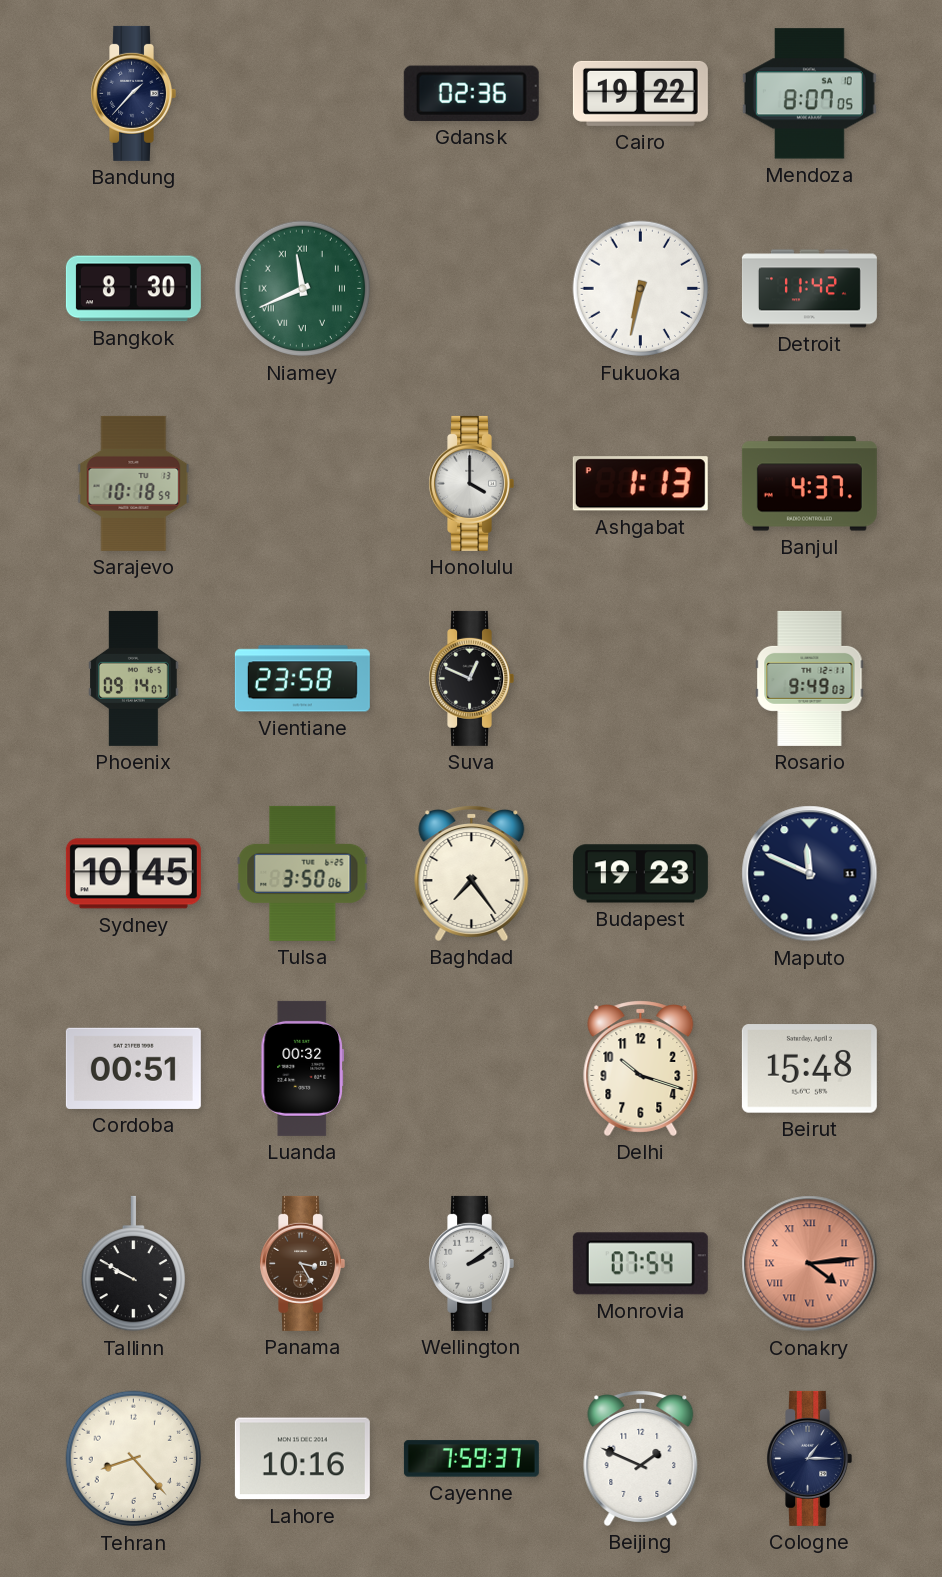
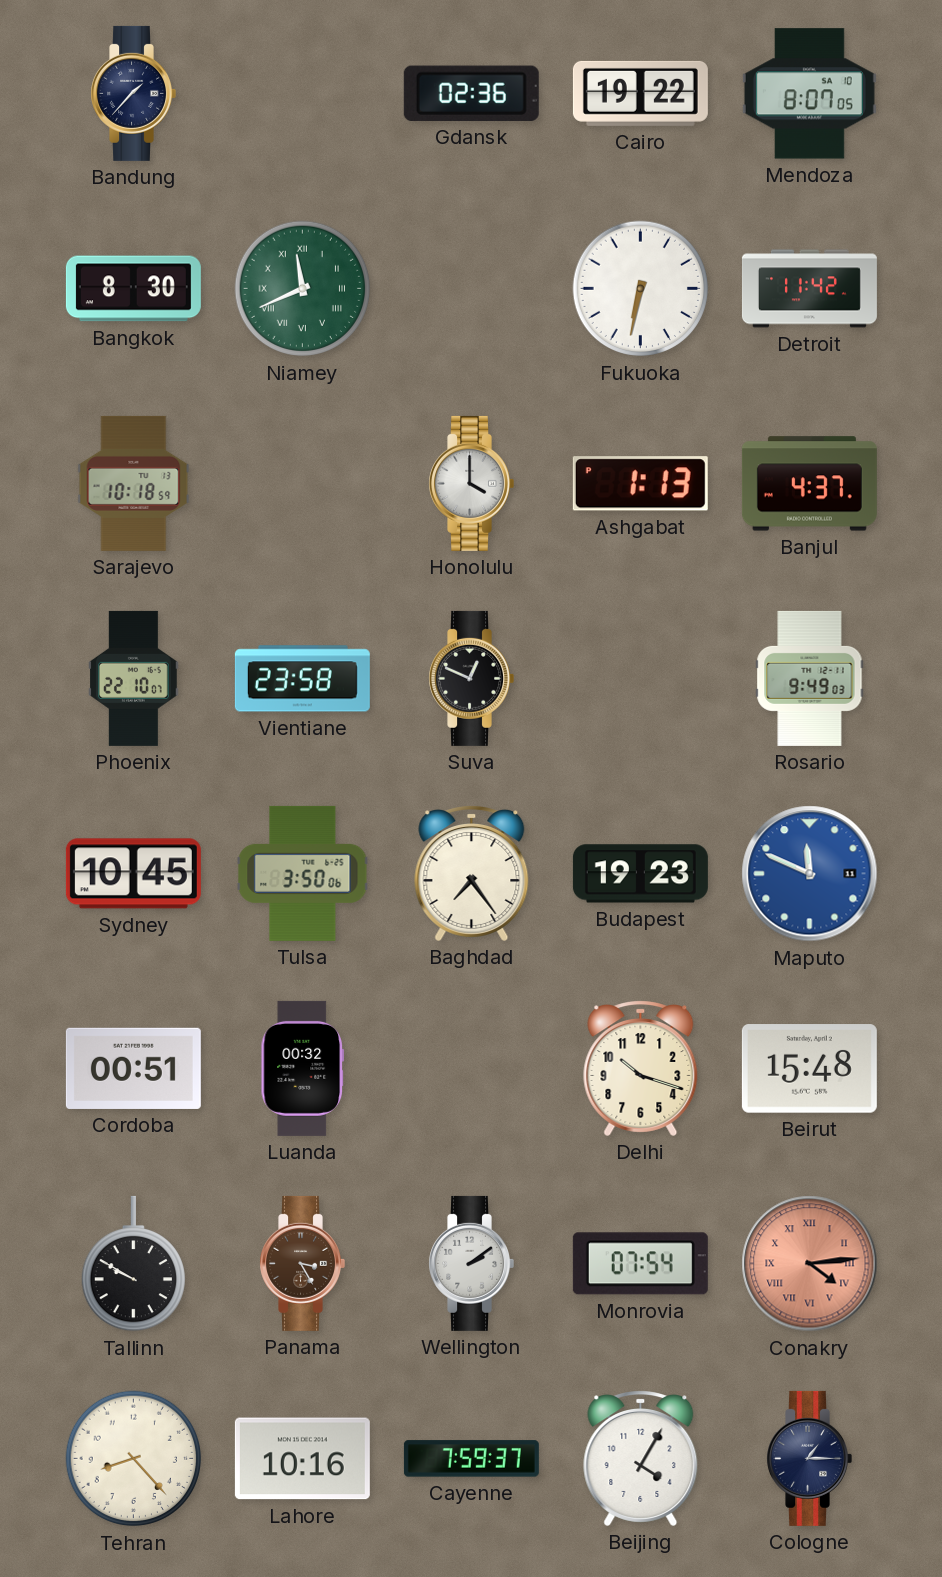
Phoenix: 09:14 -> 22:10
Maputo dial: navy -> blue
Beijing: 1:49 -> 4:05
